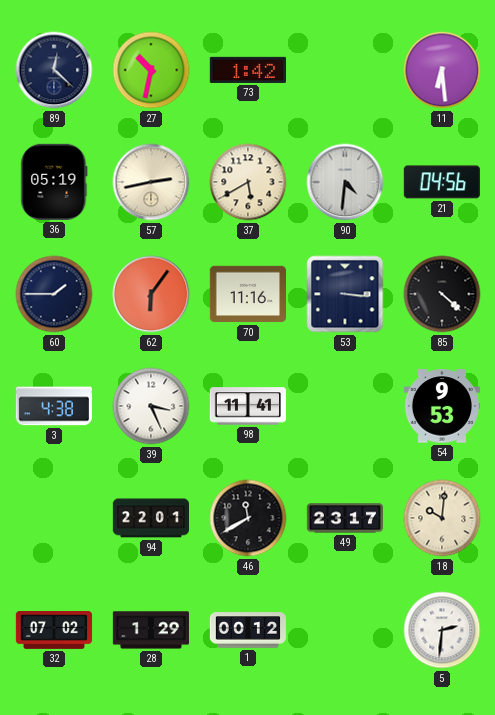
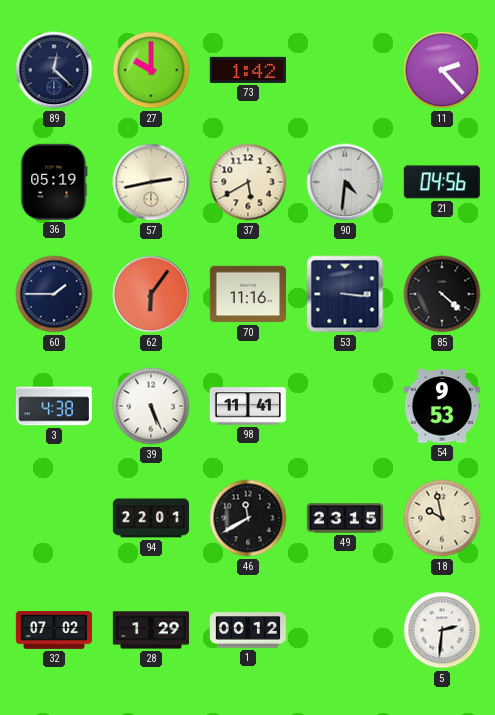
27: 10:32 -> 10:00
11: 6:29 -> 2:23
39: 3:26 -> 5:26
49: 23:17 -> 23:15
18: 10:01 -> 9:58
